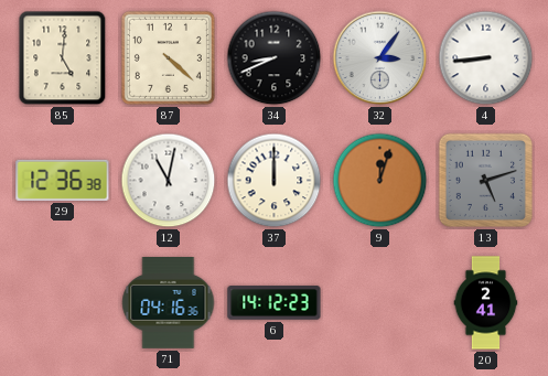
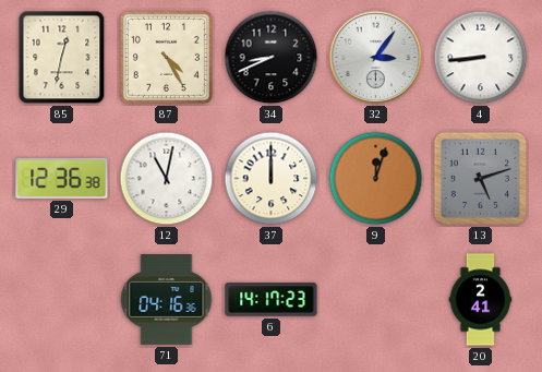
85: 5:01 -> 12:32
87: 4:22 -> 4:25
6: 14:12 -> 14:17
